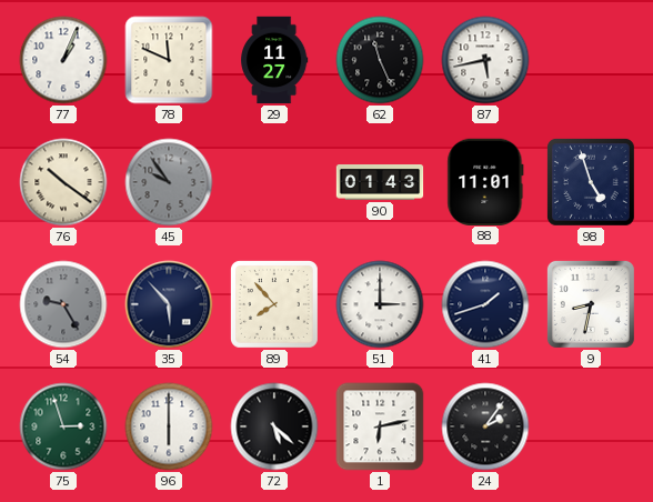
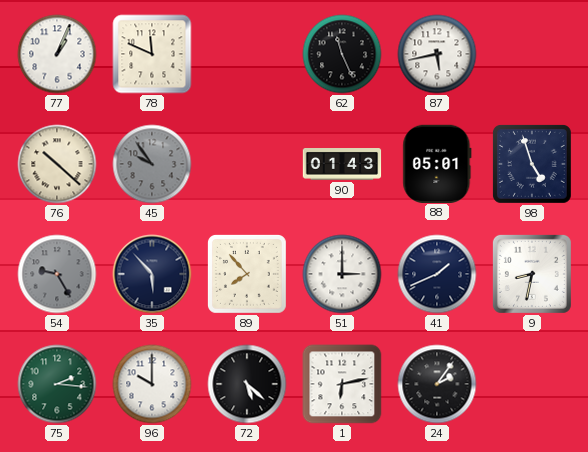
29: 11:27 -> none
76: 10:21 -> 10:22
88: 11:01 -> 05:01
41: 1:42 -> 1:41
75: 2:57 -> 2:16
96: 6:00 -> 10:00
